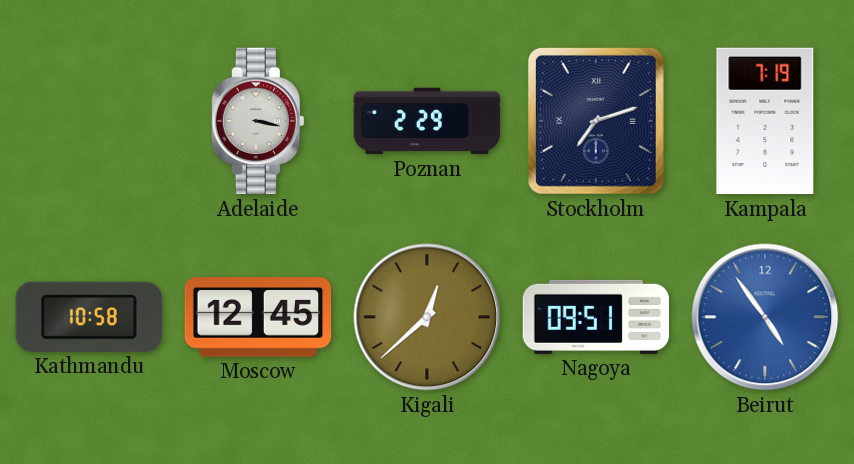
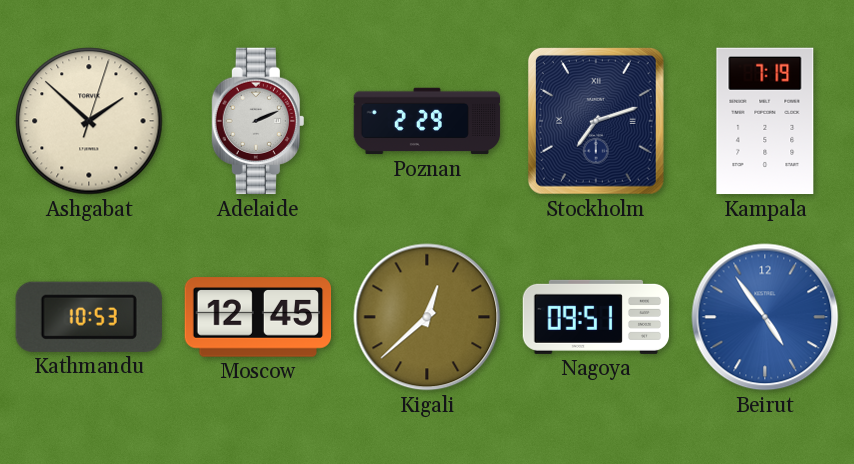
Ashgabat: none -> 1:52
Adelaide: 3:17 -> 2:11
Kathmandu: 10:58 -> 10:53
